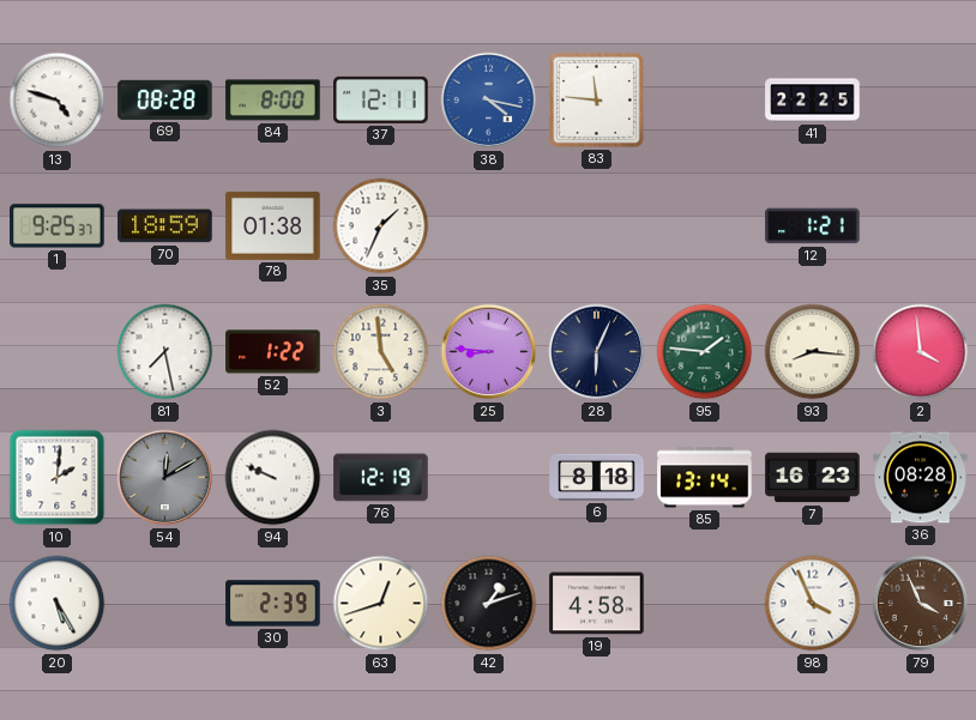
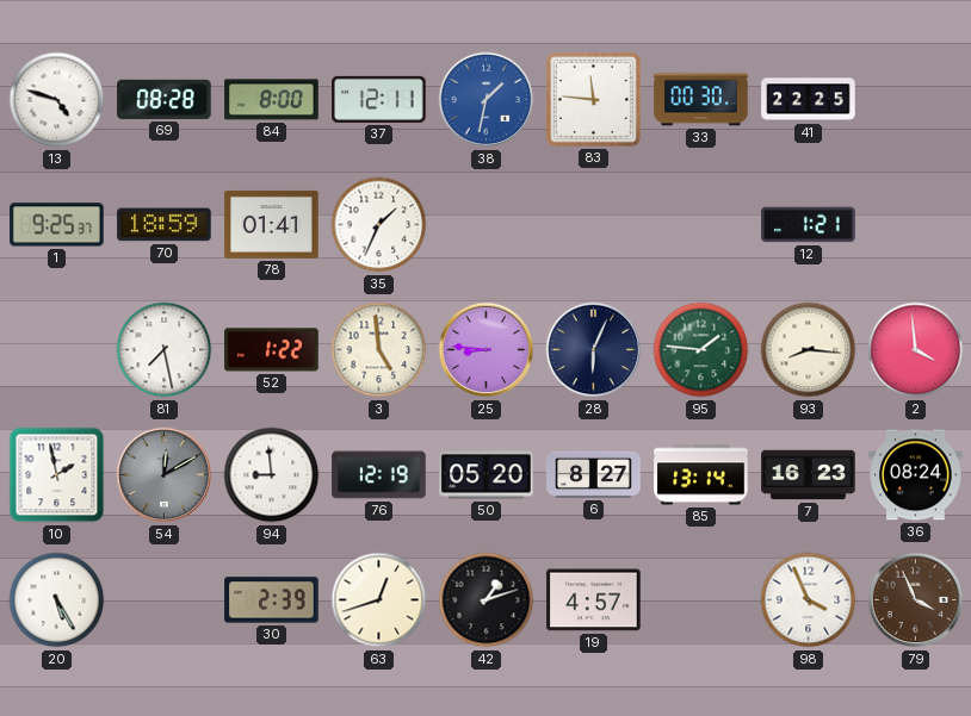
38: 4:17 -> 1:32
33: none -> 00:30
78: 01:38 -> 01:41
10: 2:01 -> 1:58
94: 9:49 -> 8:59
50: none -> 05:20
6: 8:18 -> 8:27
36: 08:28 -> 08:24
19: 4:58 -> 4:57
